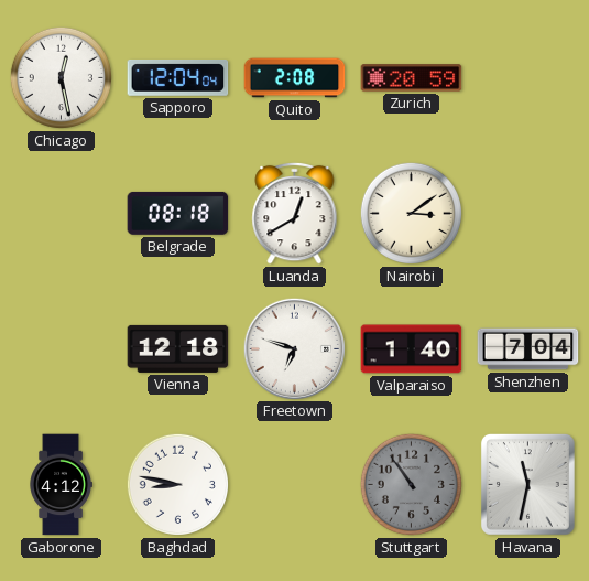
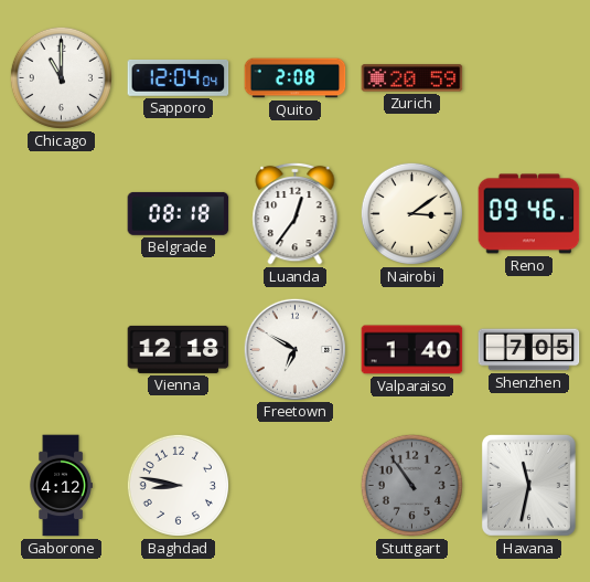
Chicago: 12:28 -> 11:00
Luanda: 12:40 -> 12:36
Reno: none -> 09:46
Freetown: 6:48 -> 6:50
Shenzhen: 7:04 -> 7:05
